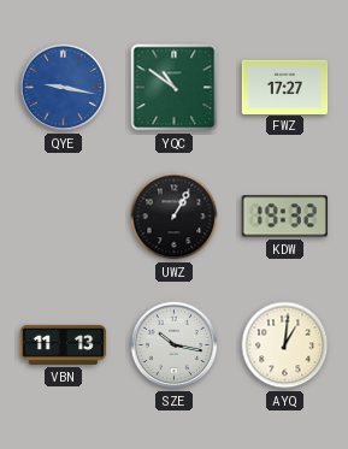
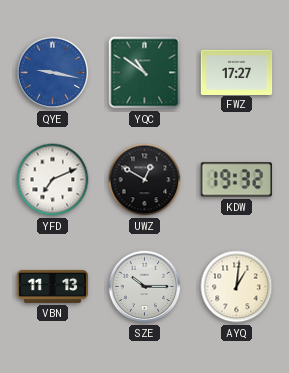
YFD: none -> 7:11
UWZ: 1:05 -> 12:50
SZE: 10:17 -> 10:15
